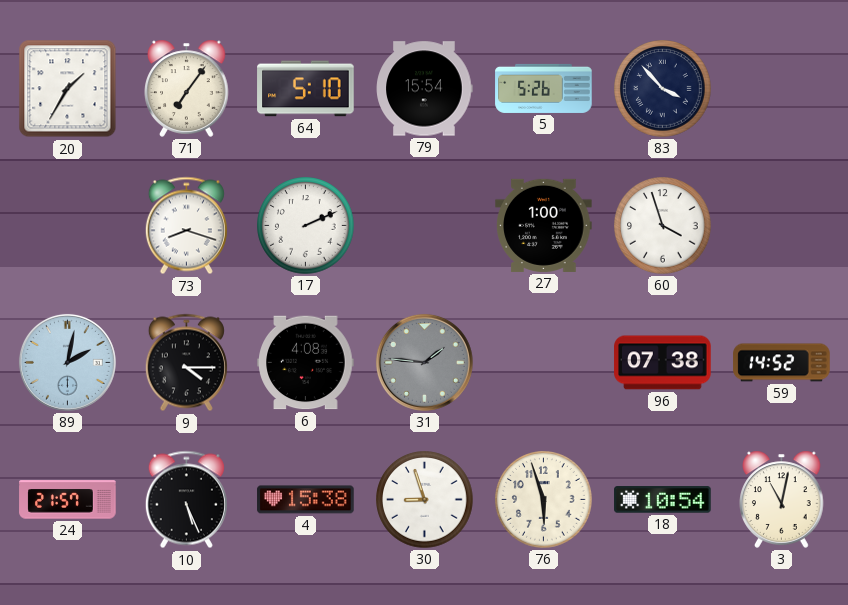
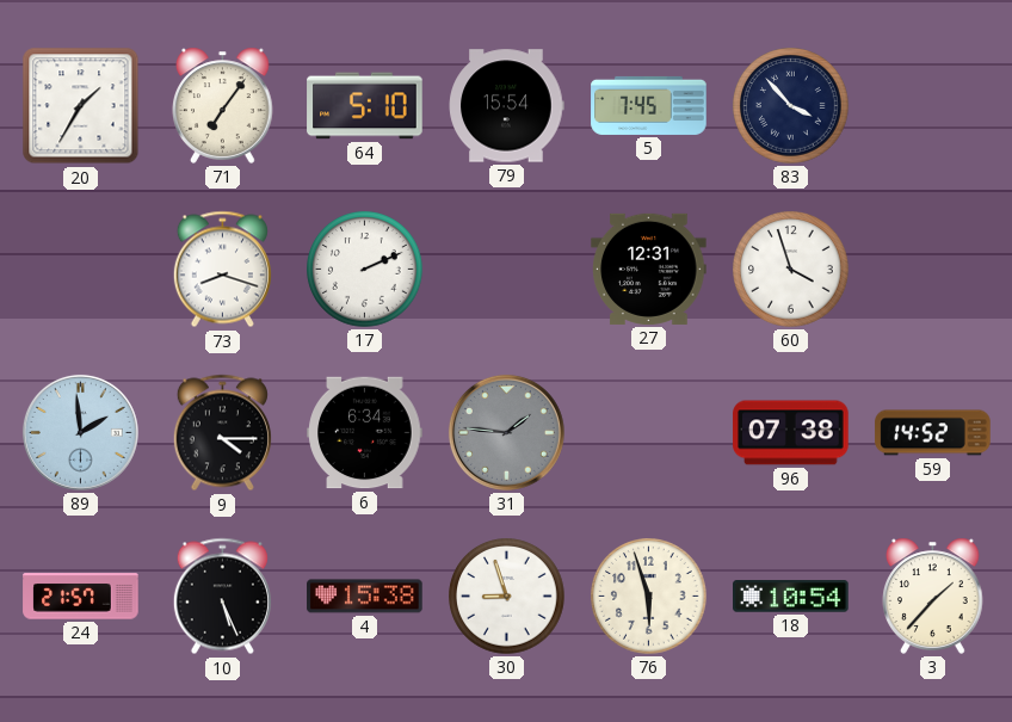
5: 5:26 -> 7:45
27: 1:00 -> 12:31
89: 2:02 -> 1:59
6: 4:08 -> 6:34
3: 11:02 -> 1:37
